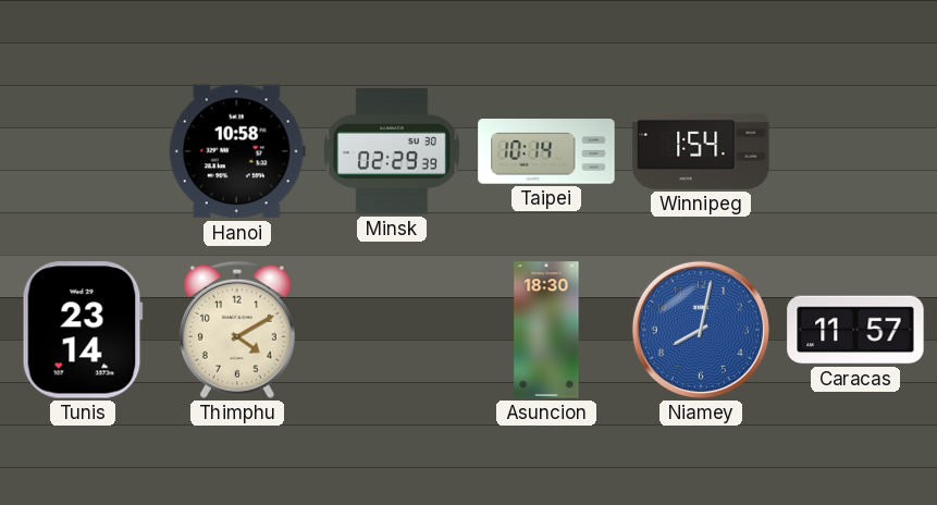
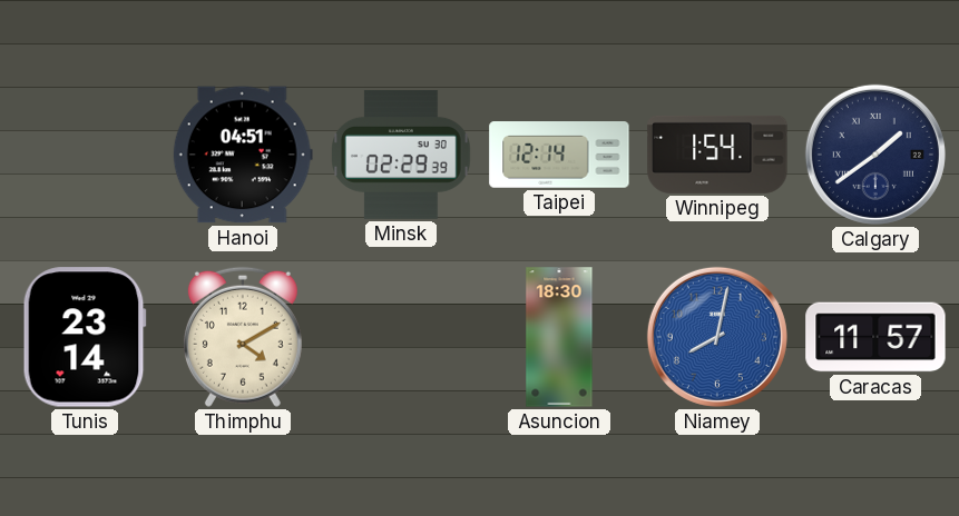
Hanoi: 10:58 -> 04:51
Taipei: 10:14 -> 12:14
Calgary: none -> 1:39
